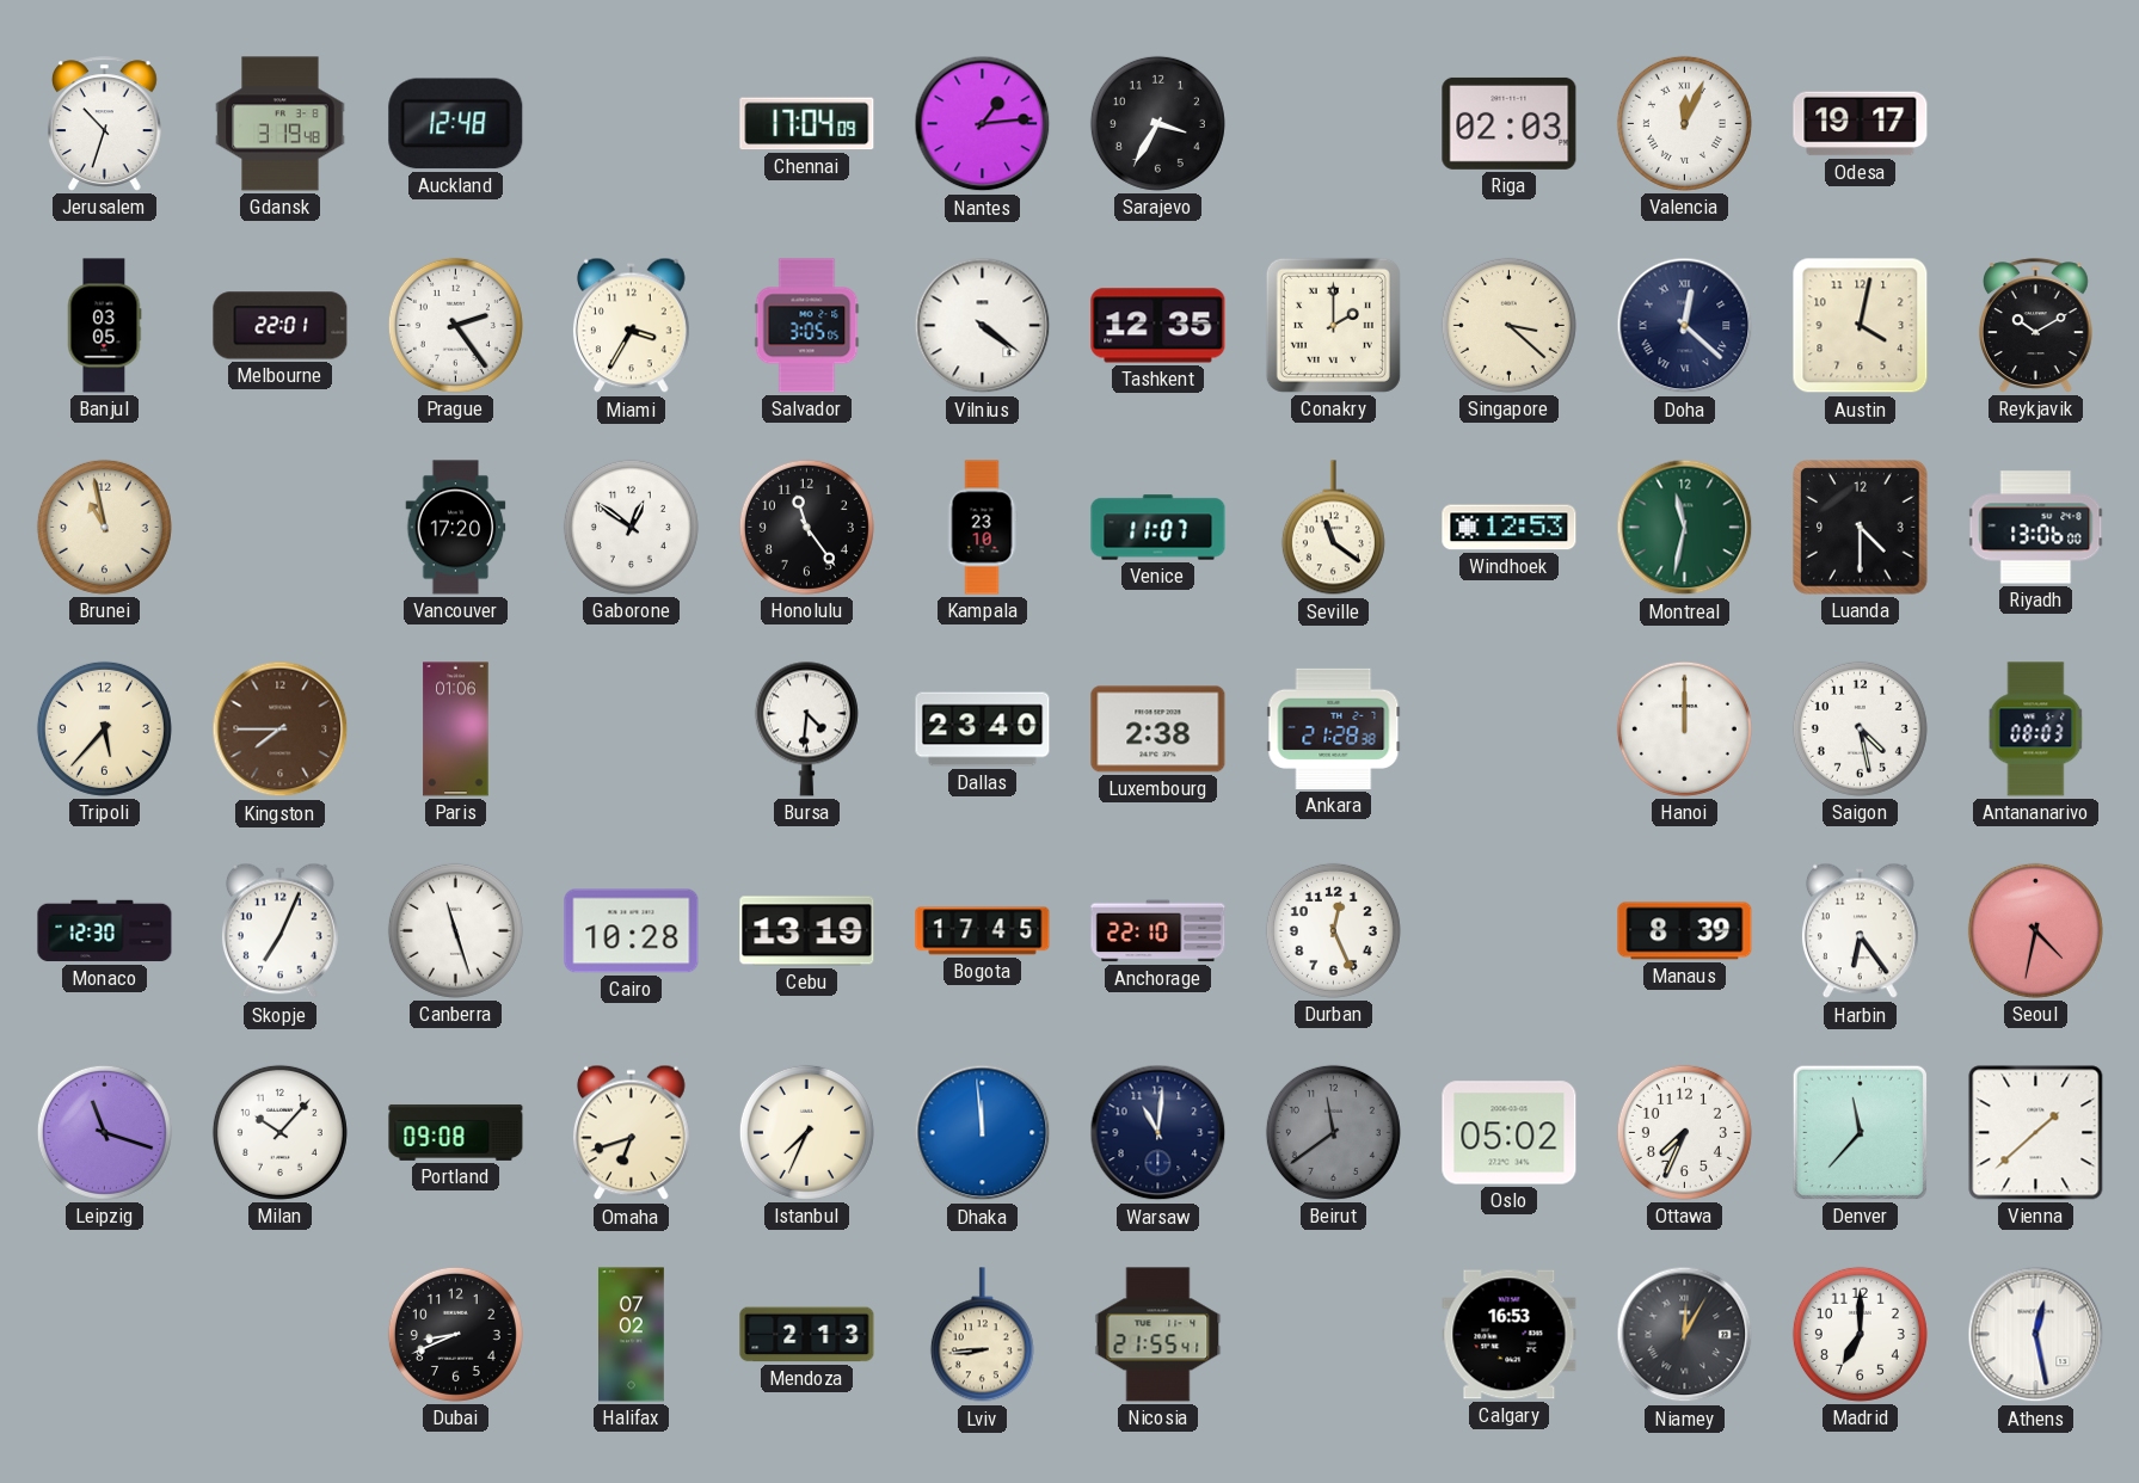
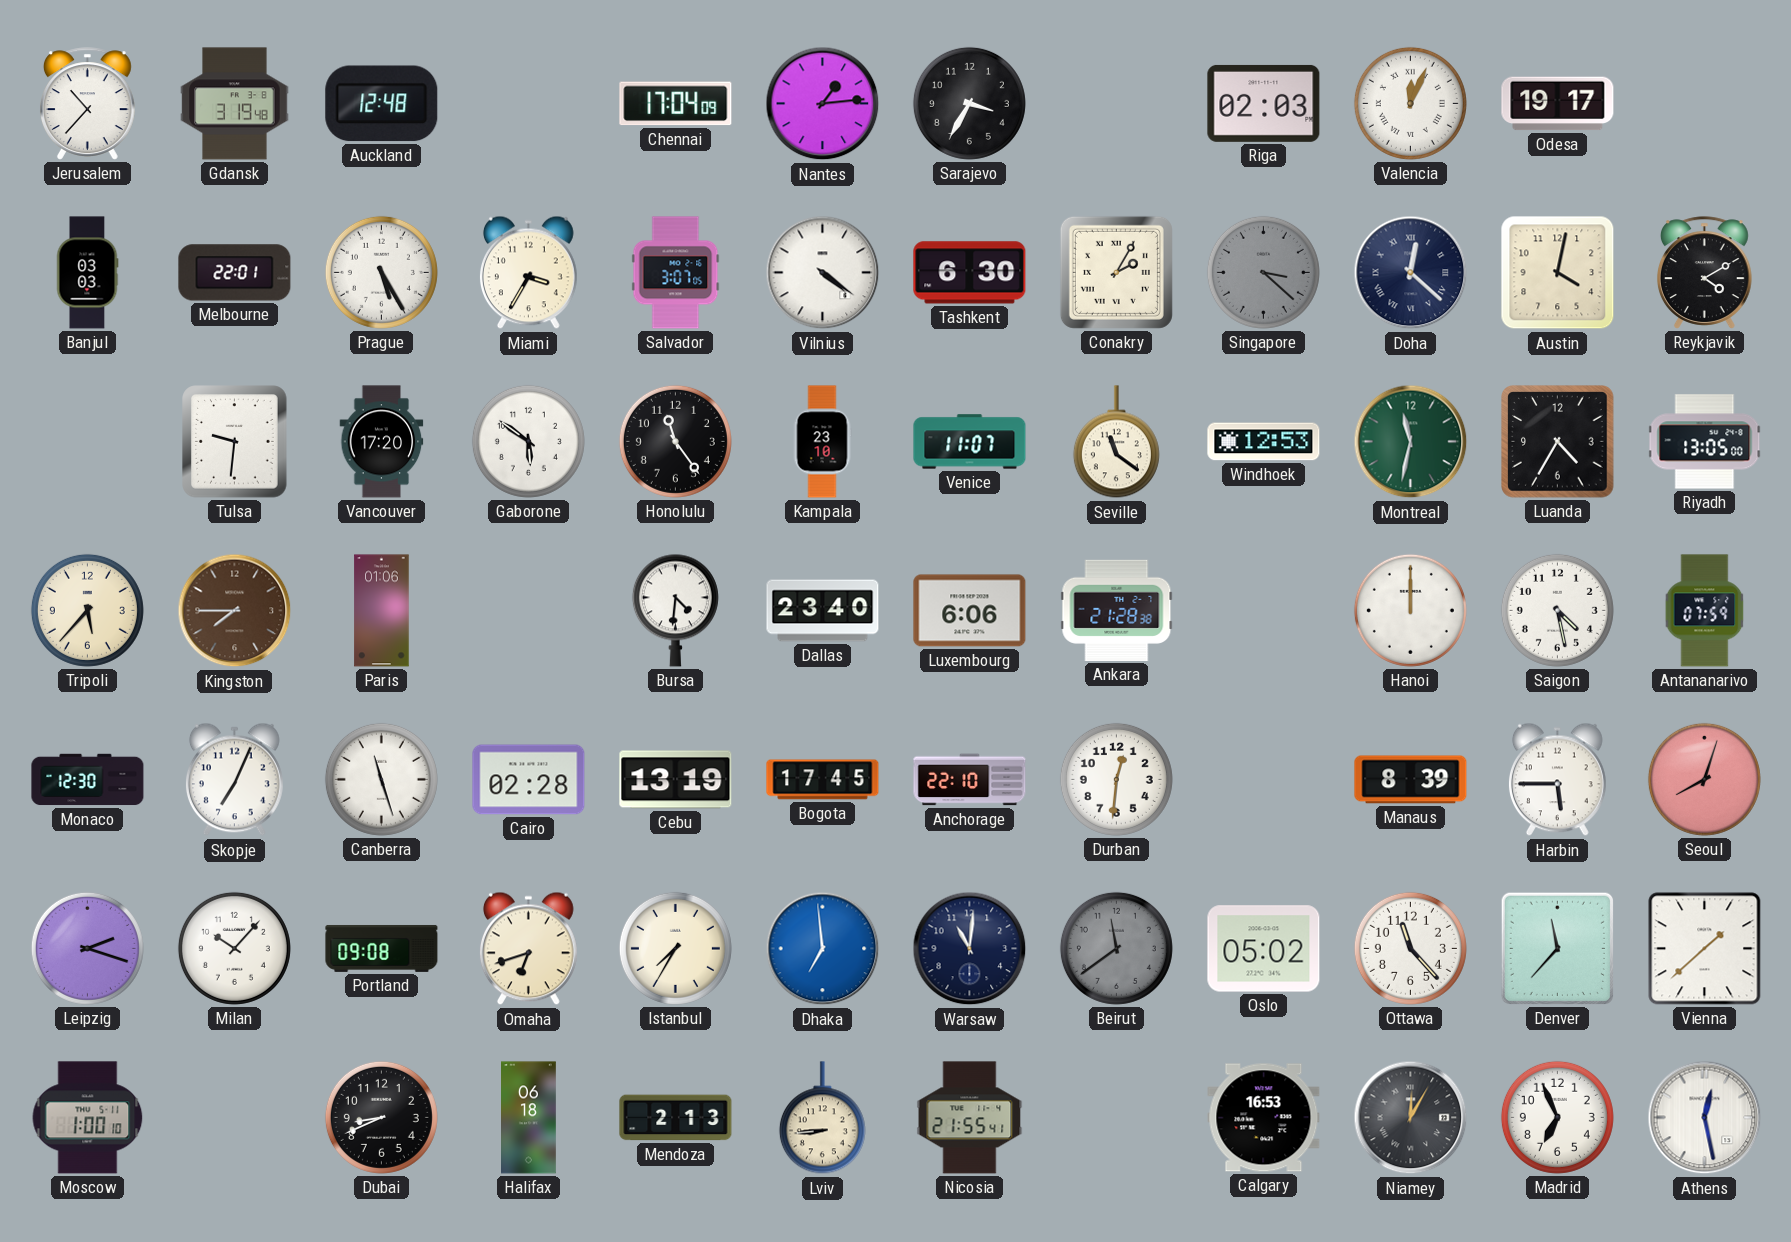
Jerusalem: 10:33 -> 10:37
Banjul: 03:05 -> 03:03
Prague: 2:24 -> 5:25
Salvador: 3:05 -> 3:07
Tashkent: 12:35 -> 6:30
Conakry: 2:00 -> 2:05
Singapore dial: cream -> grey
Reykjavik: 10:10 -> 4:10
Brunei: 10:58 -> none
Tulsa: none -> 9:31
Gaborone: 12:51 -> 5:51
Luanda: 4:30 -> 4:35
Riyadh: 13:06 -> 13:05
Luxembourg: 2:38 -> 6:06
Antananarivo: 08:03 -> 07:59
Cairo: 10:28 -> 02:28
Durban: 12:26 -> 12:31
Harbin: 6:24 -> 5:45
Seoul: 4:32 -> 8:03
Leipzig: 11:18 -> 2:18
Istanbul: 7:34 -> 7:35
Dhaka: 11:59 -> 6:59
Ottawa: 7:34 -> 11:23
Moscow: none -> 1:00
Halifax: 07:02 -> 06:18
Madrid: 7:00 -> 6:56
